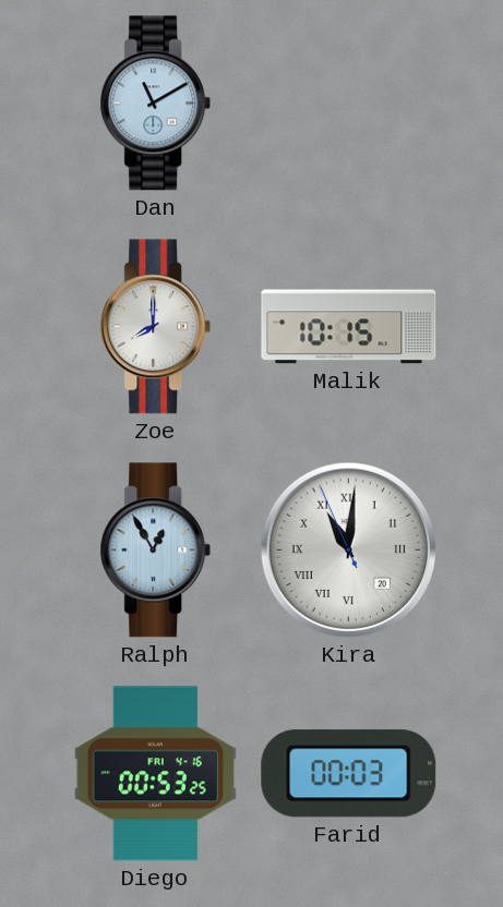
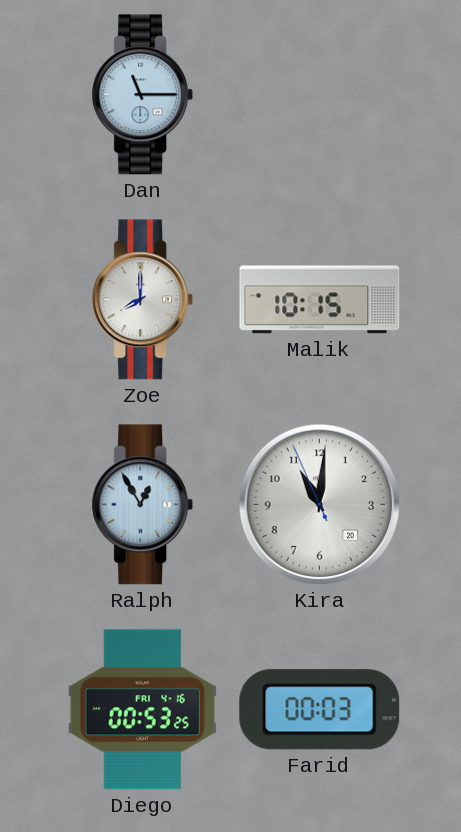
Dan: 11:10 -> 11:15
Kira numerals: Roman -> Arabic
